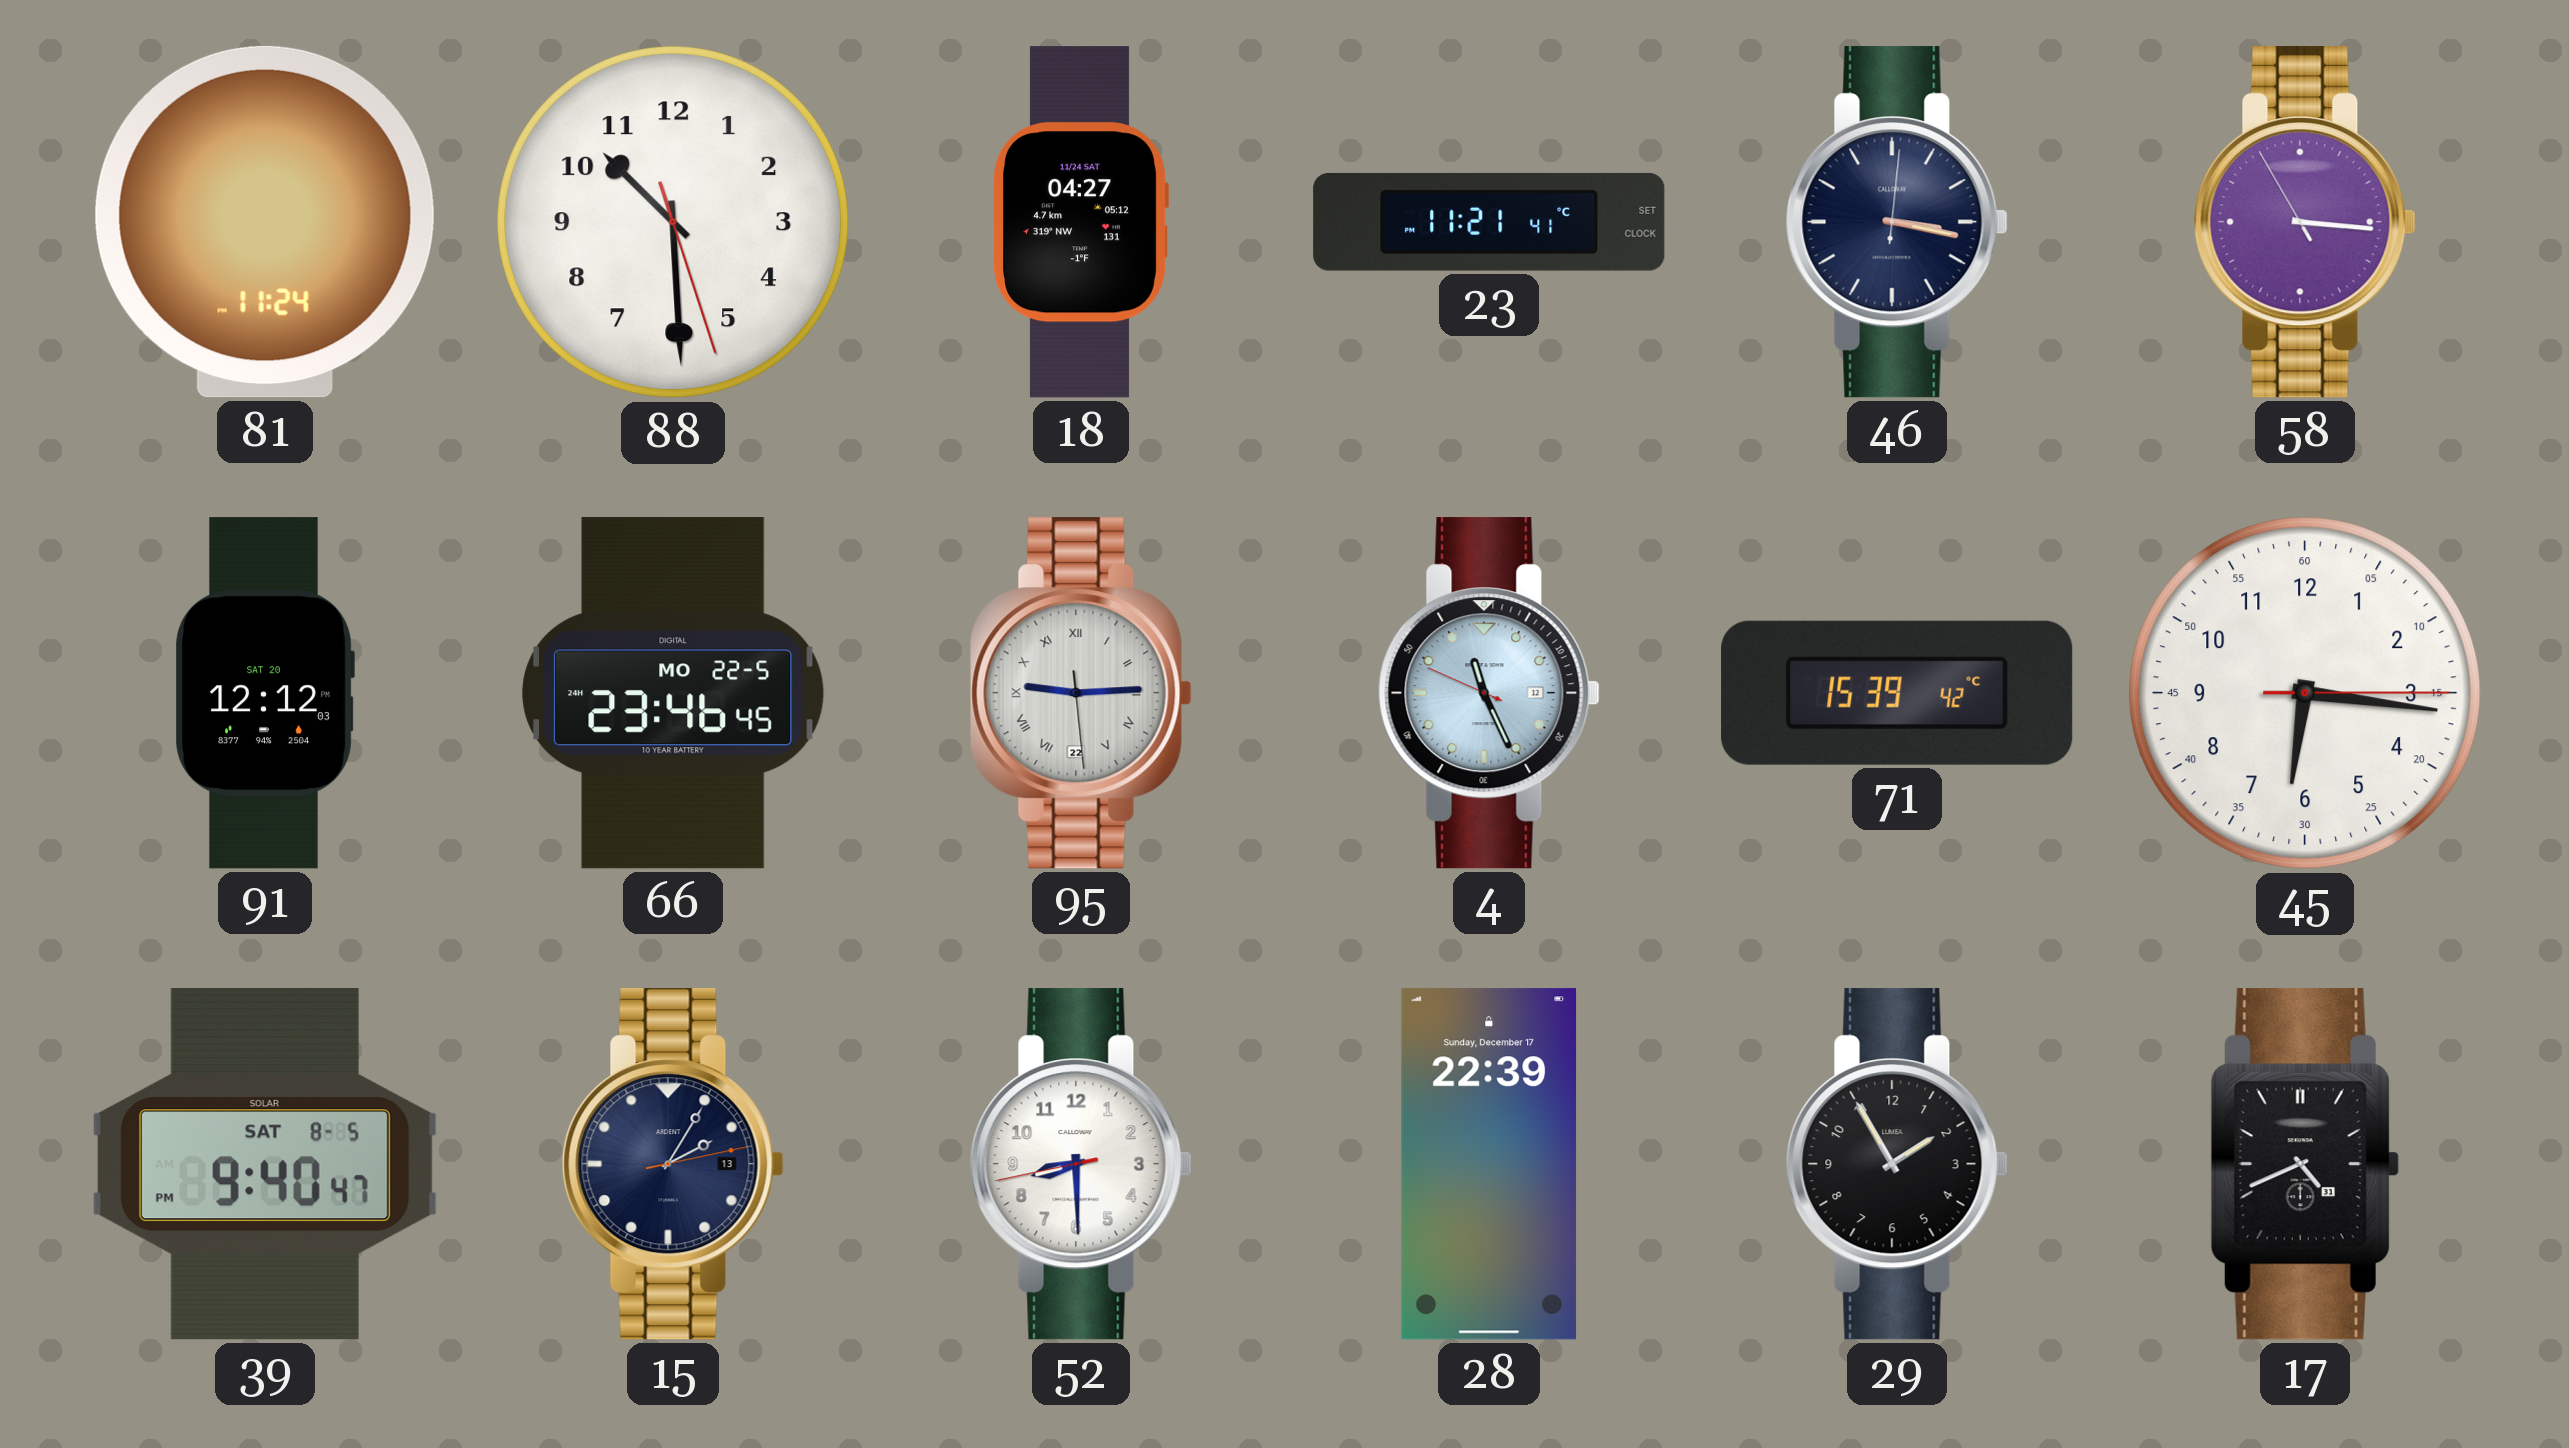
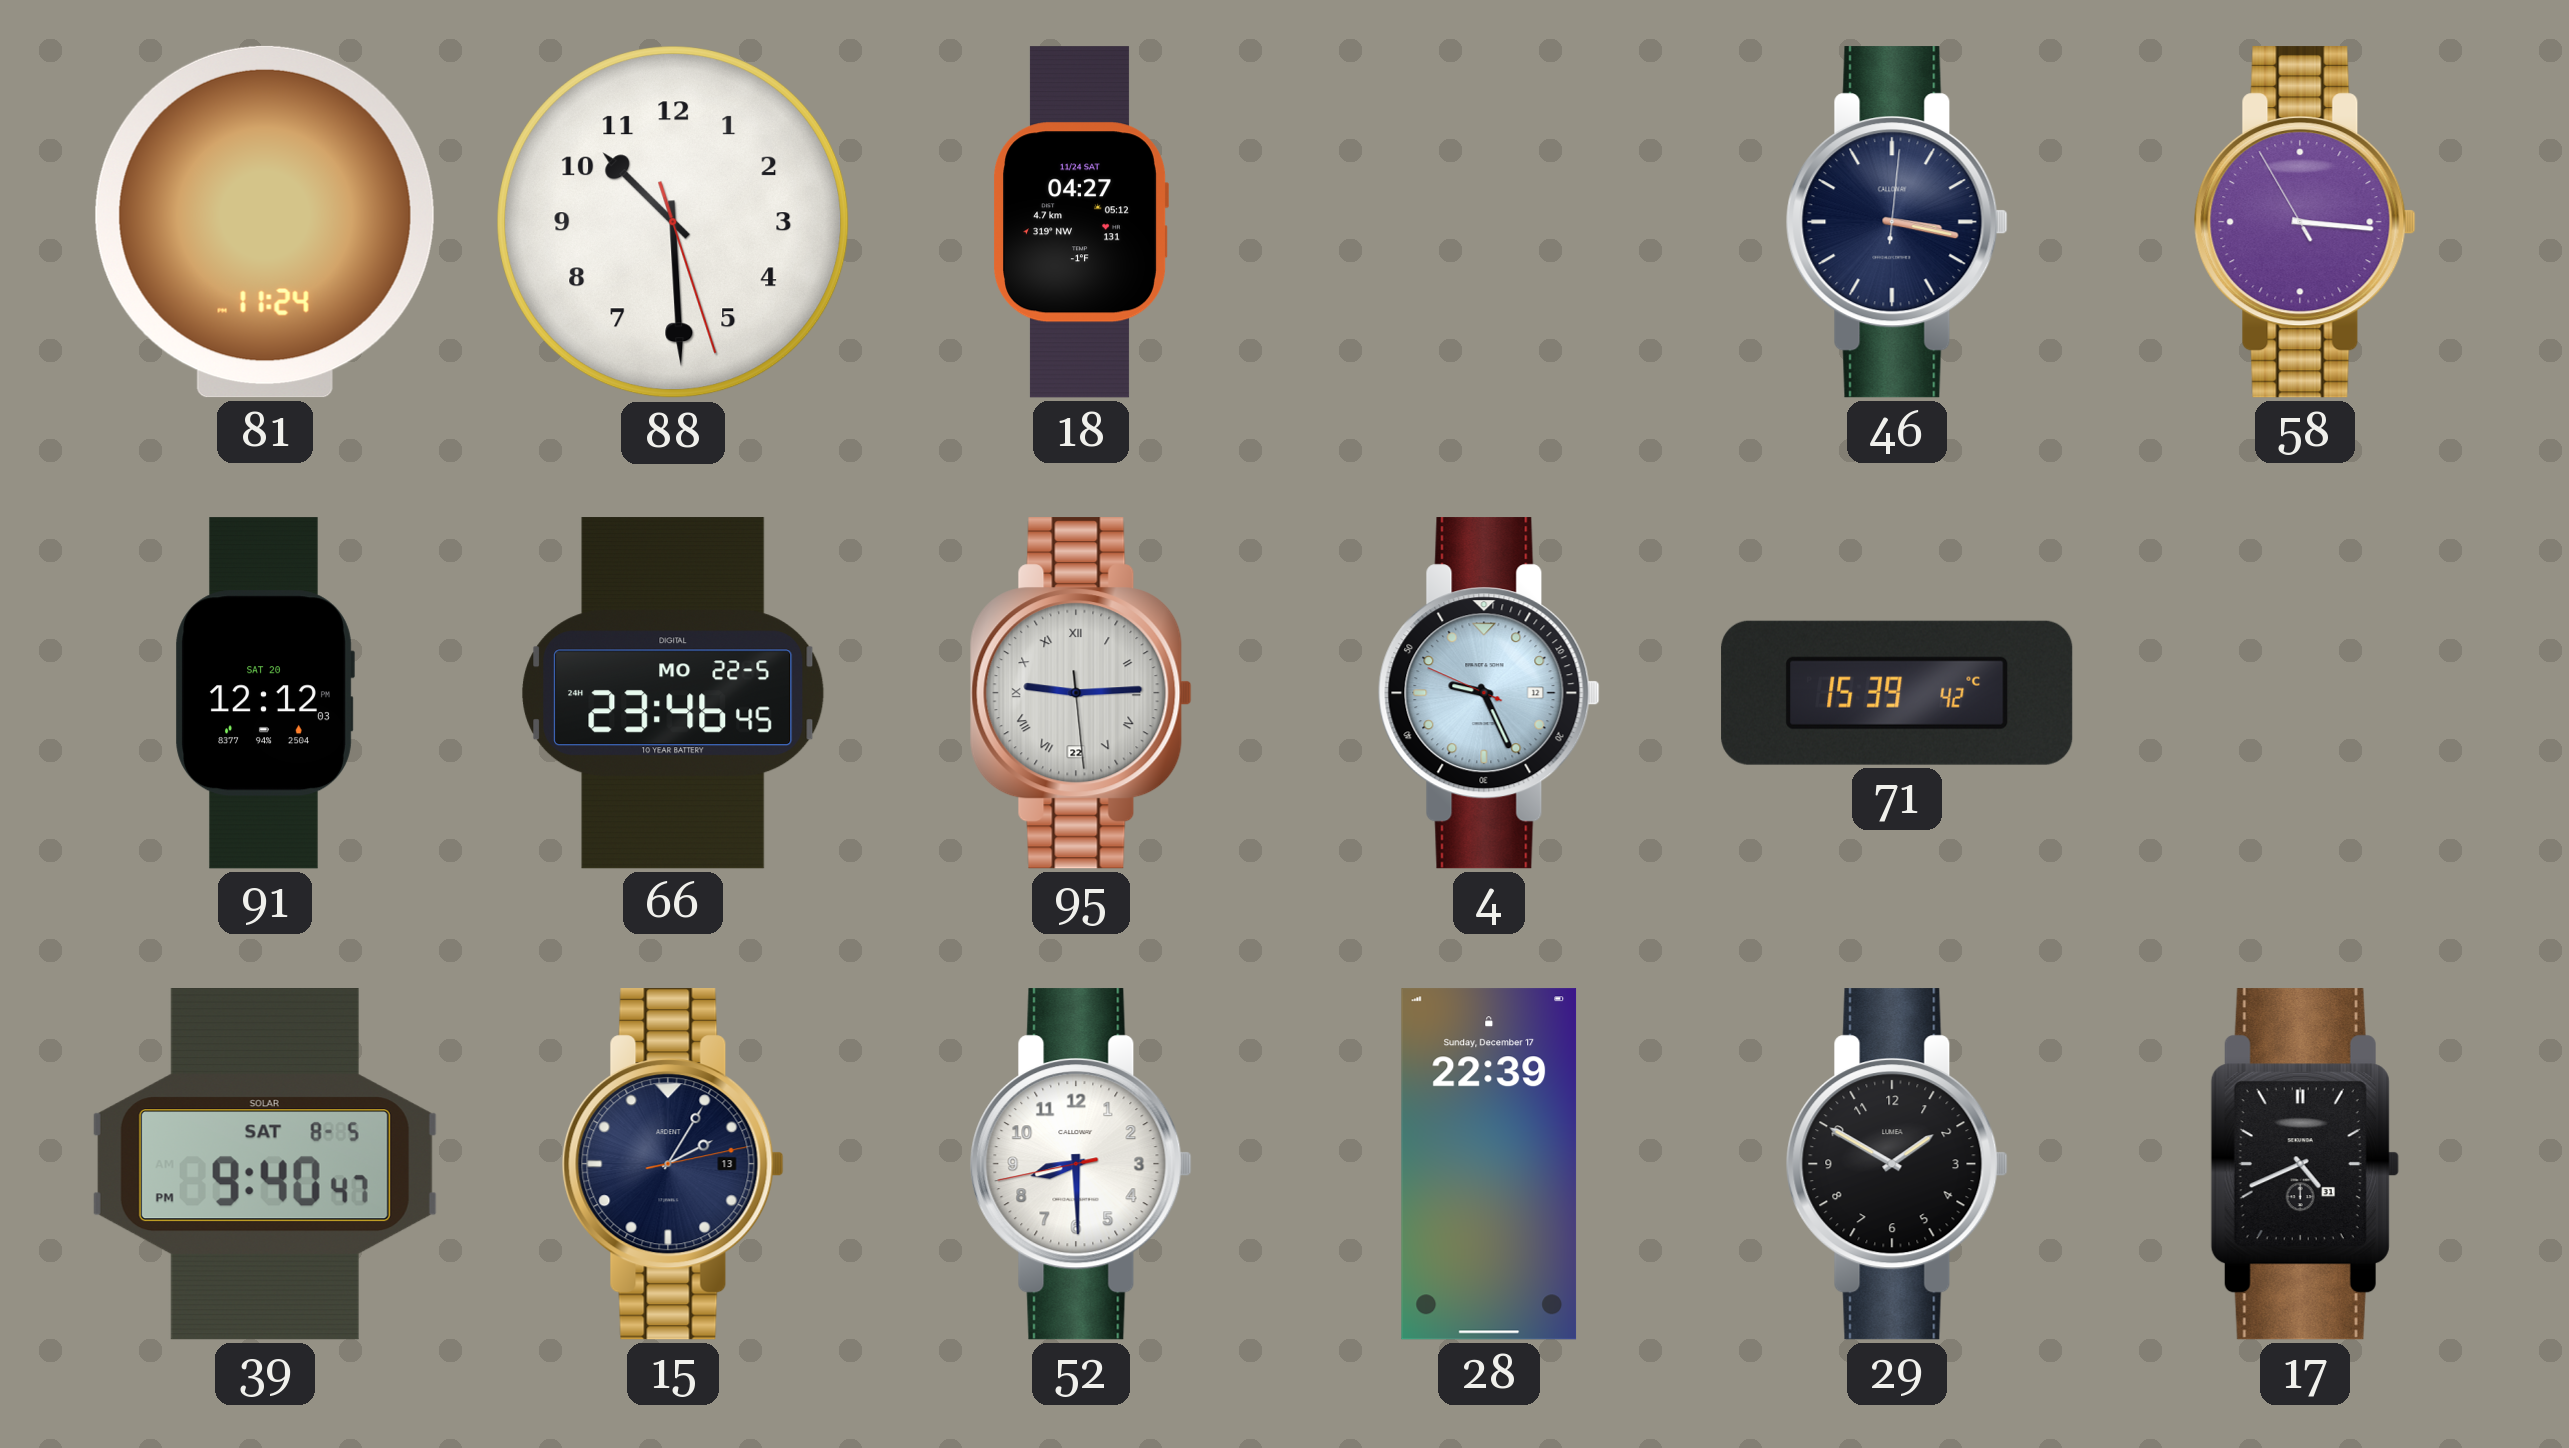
23: 11:21 -> none
4: 11:25 -> 9:25
45: 6:16 -> none
29: 1:55 -> 1:50
